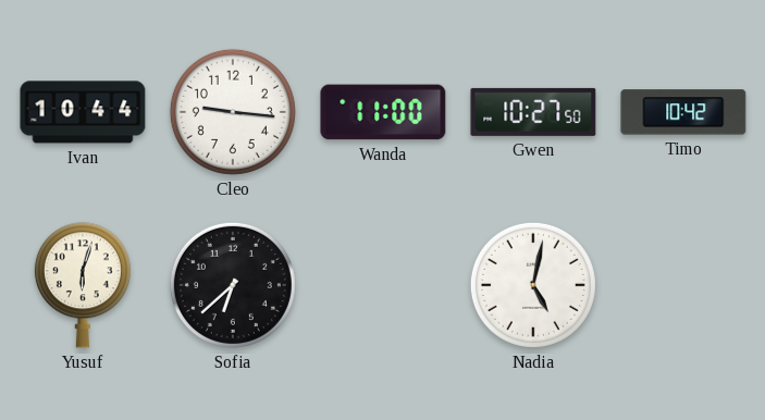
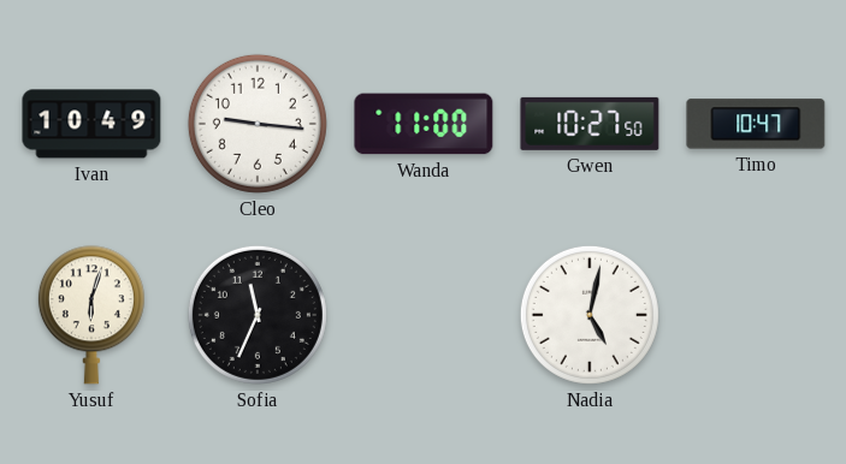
Ivan: 10:44 -> 10:49
Timo: 10:42 -> 10:47
Sofia: 6:38 -> 11:34
